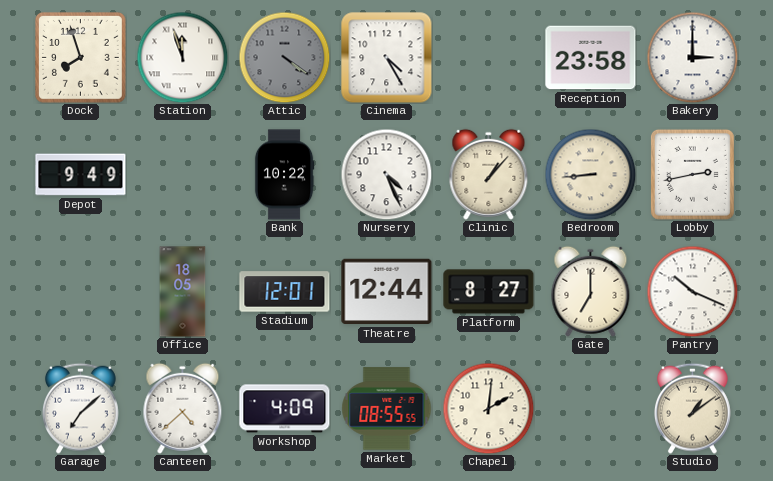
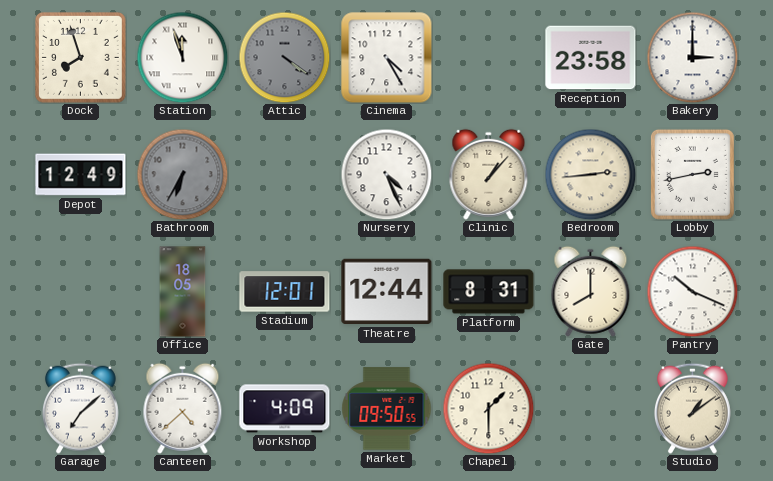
Depot: 9:49 -> 12:49
Bathroom: none -> 6:35
Bank: 10:22 -> none
Bedroom: 8:44 -> 2:44
Platform: 8:27 -> 8:31
Gate: 7:00 -> 8:00
Market: 08:55 -> 09:50
Chapel: 2:01 -> 1:30
